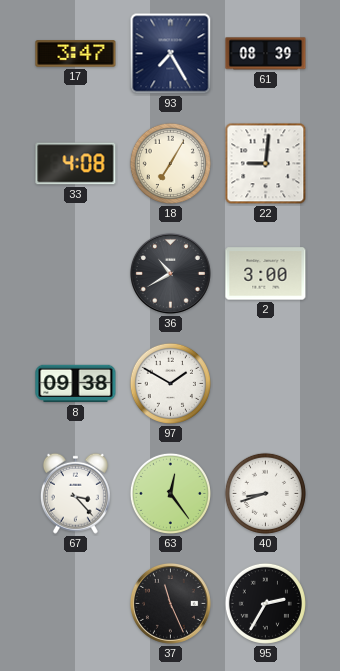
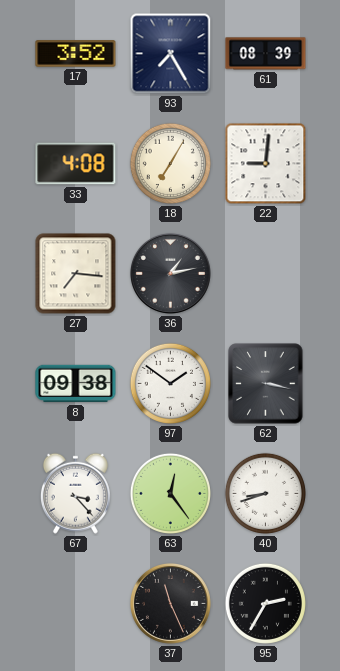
17: 3:47 -> 3:52
27: none -> 7:16
36: 10:40 -> 1:13
2: 3:00 -> none
97: 1:50 -> 1:51
62: none -> 3:17
